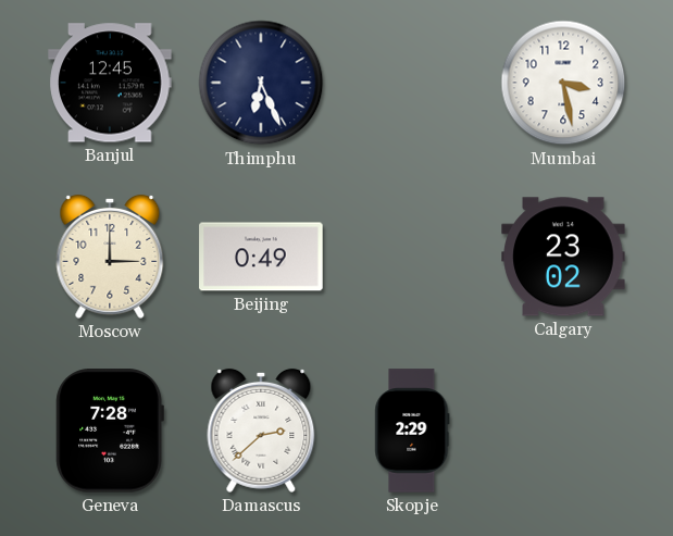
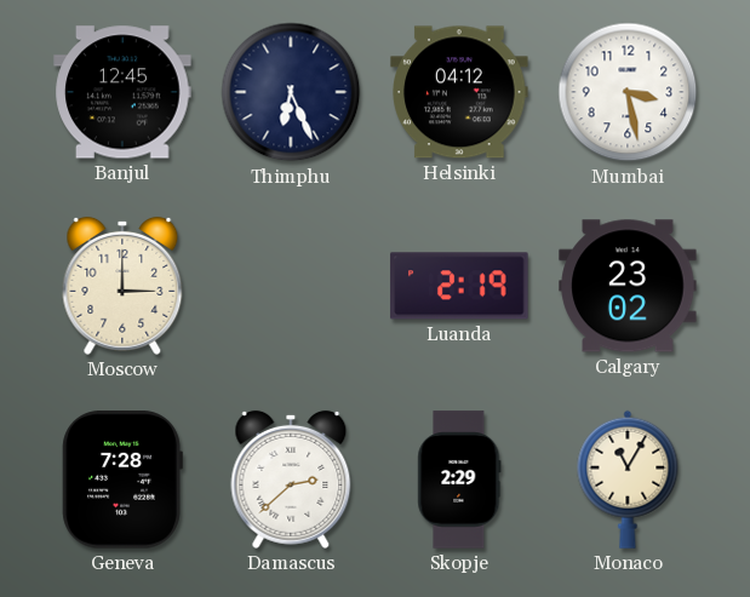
Helsinki: none -> 04:12
Beijing: 0:49 -> none
Luanda: none -> 2:19
Monaco: none -> 11:05
